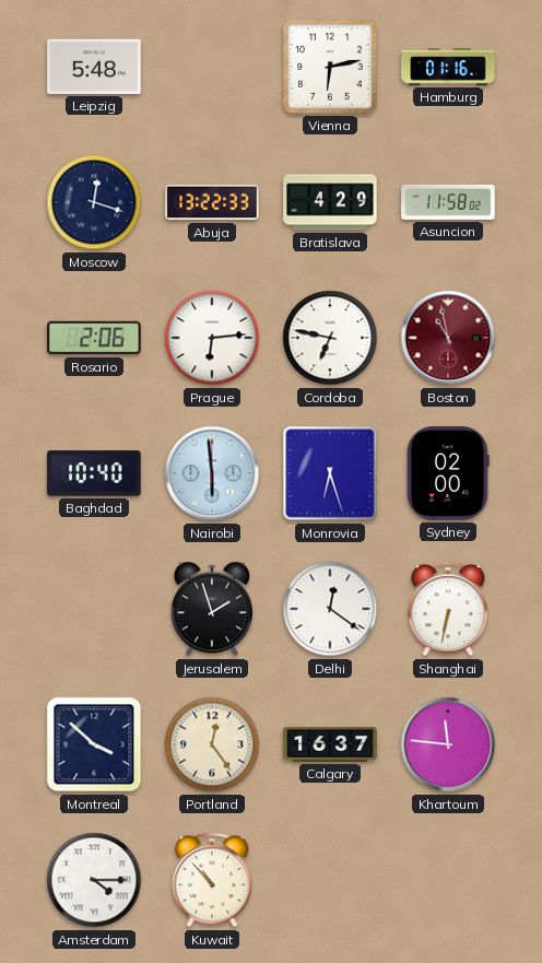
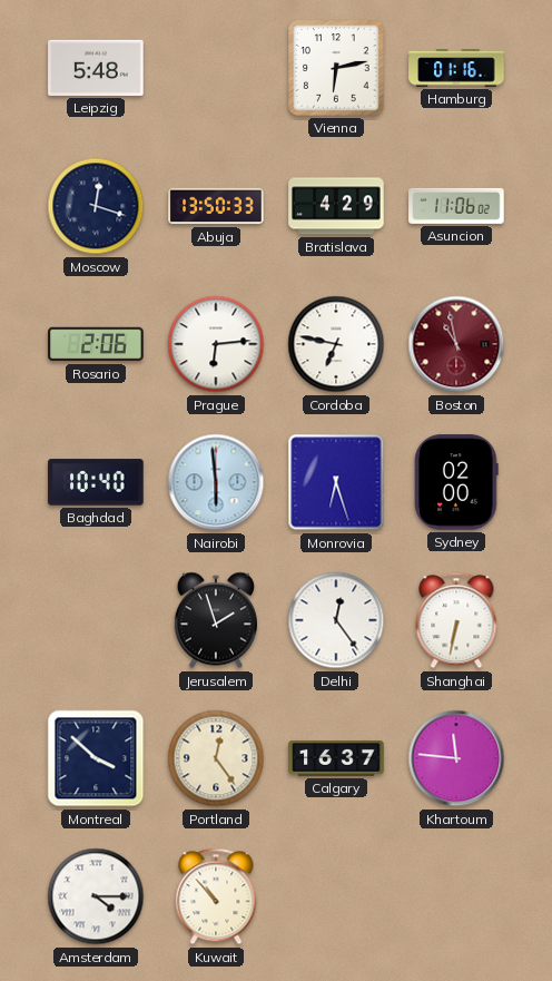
Abuja: 13:22 -> 13:50
Asuncion: 11:58 -> 11:06
Delhi: 12:21 -> 12:24
